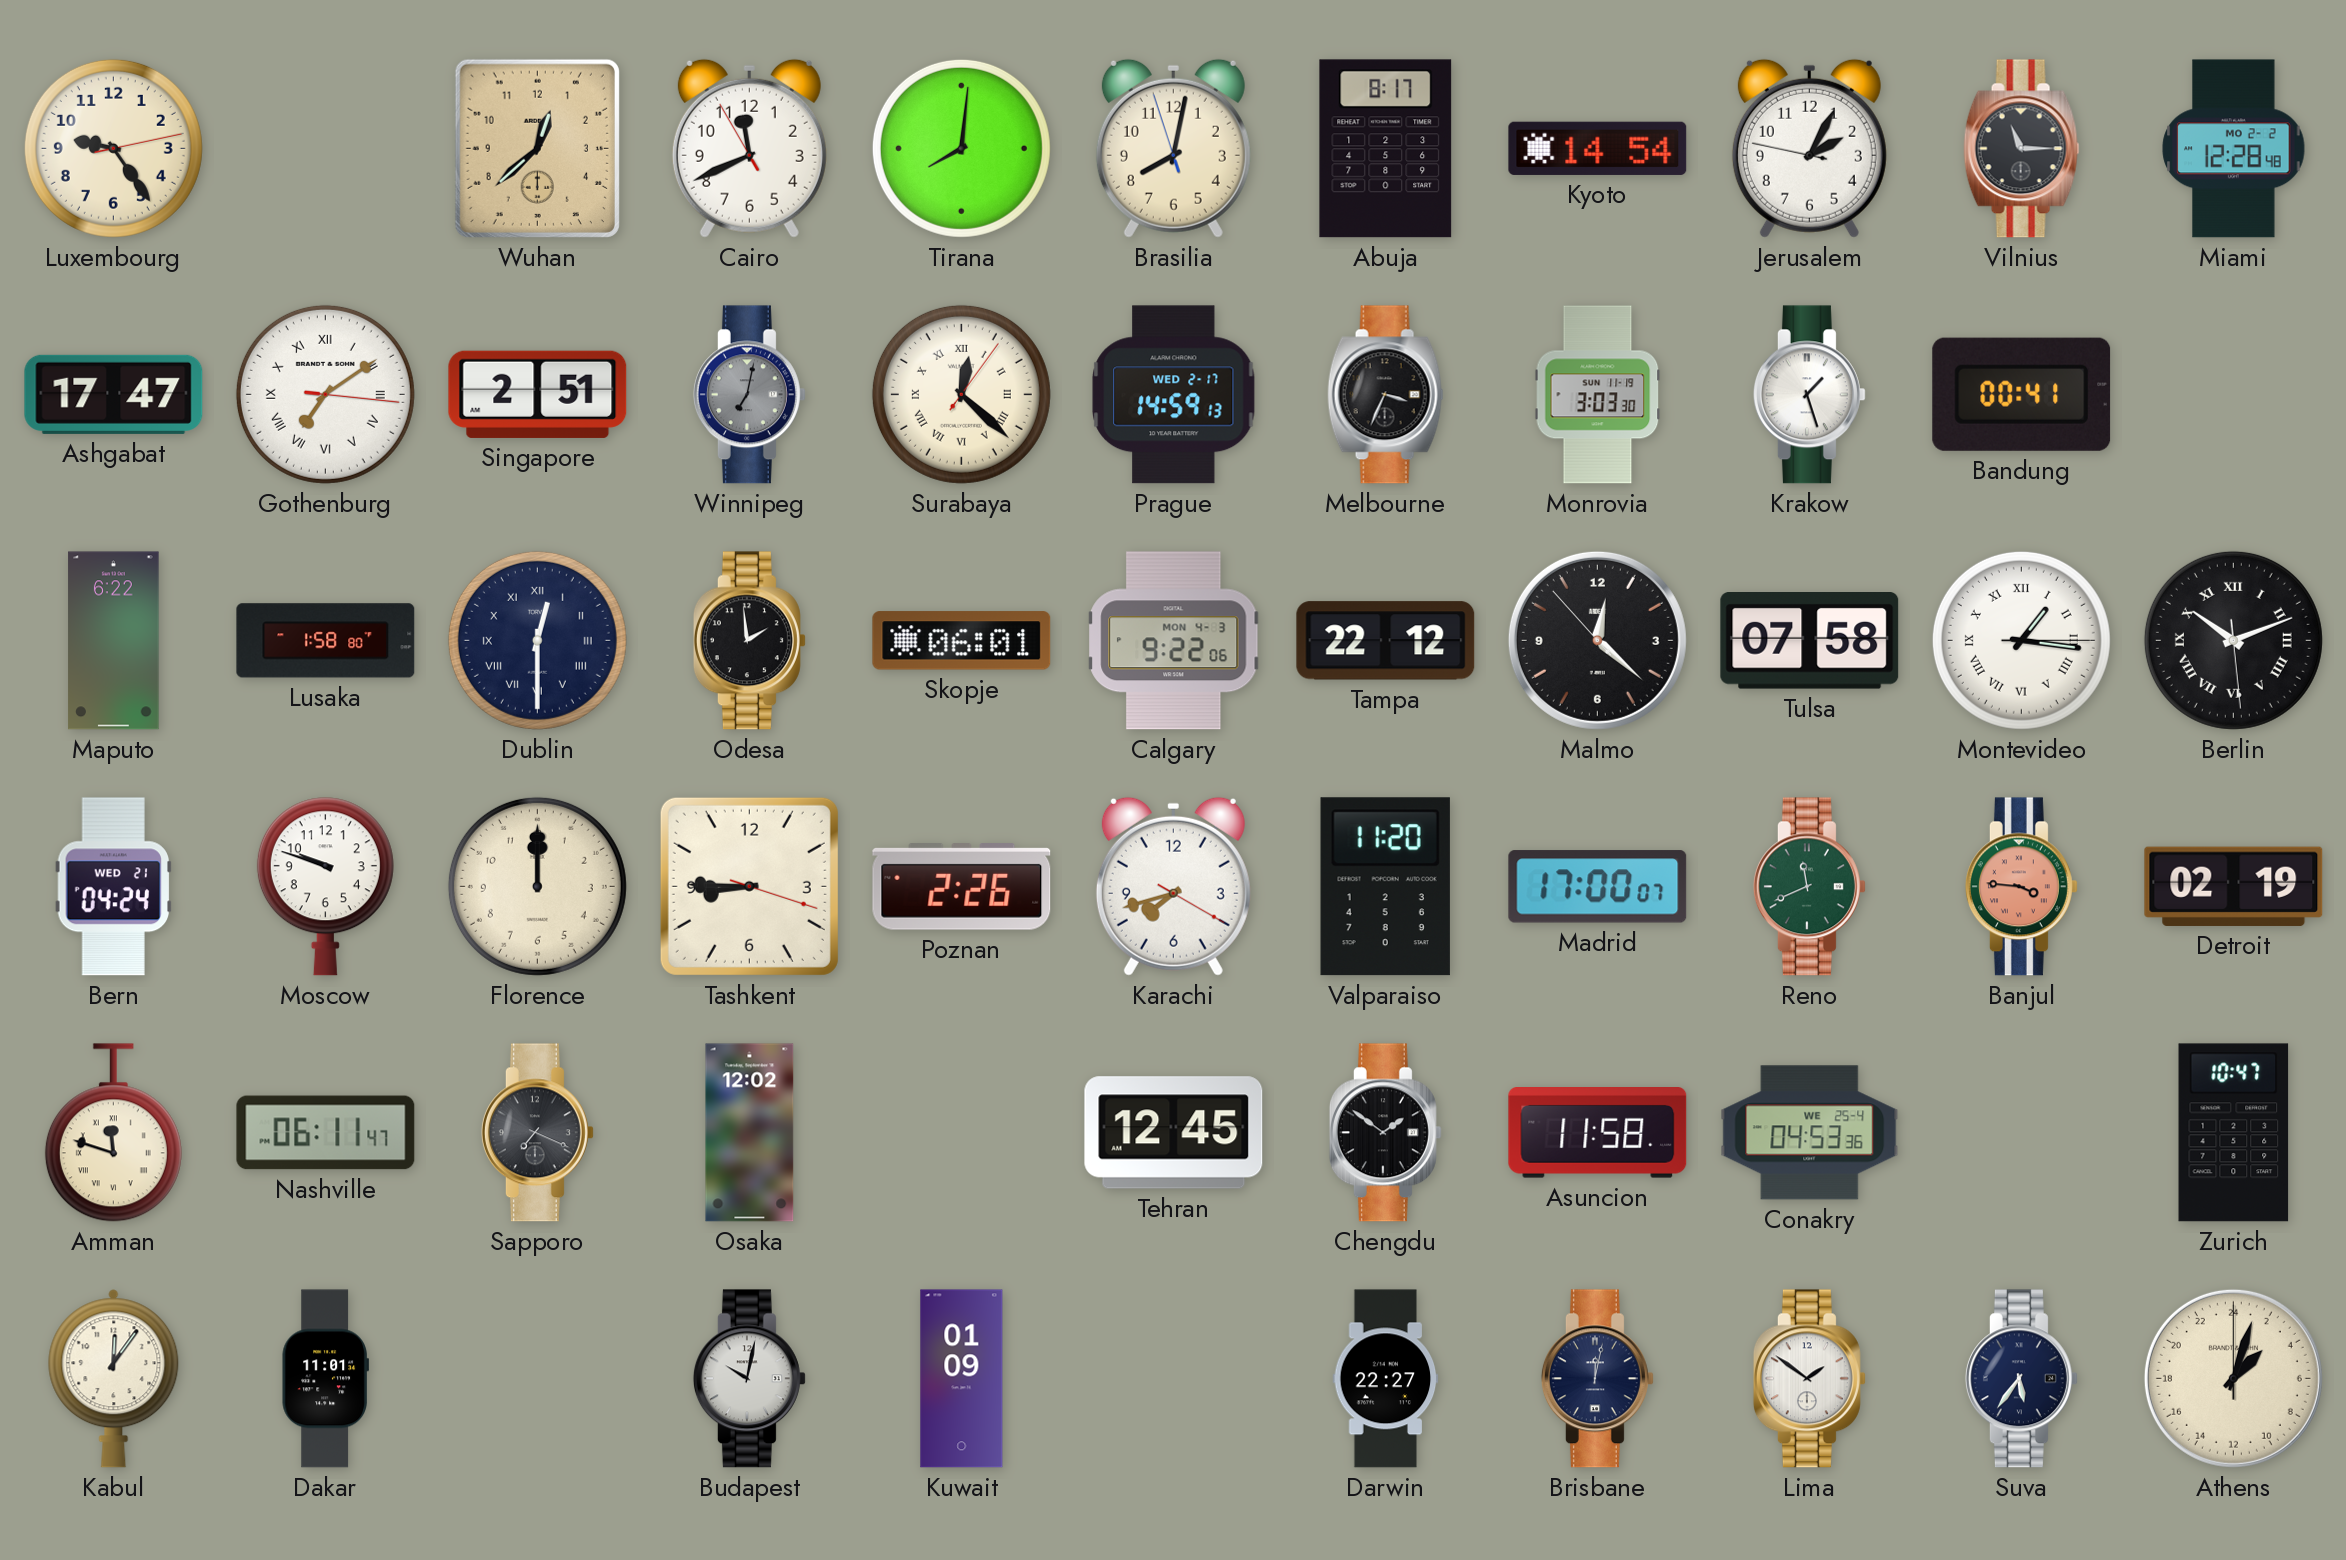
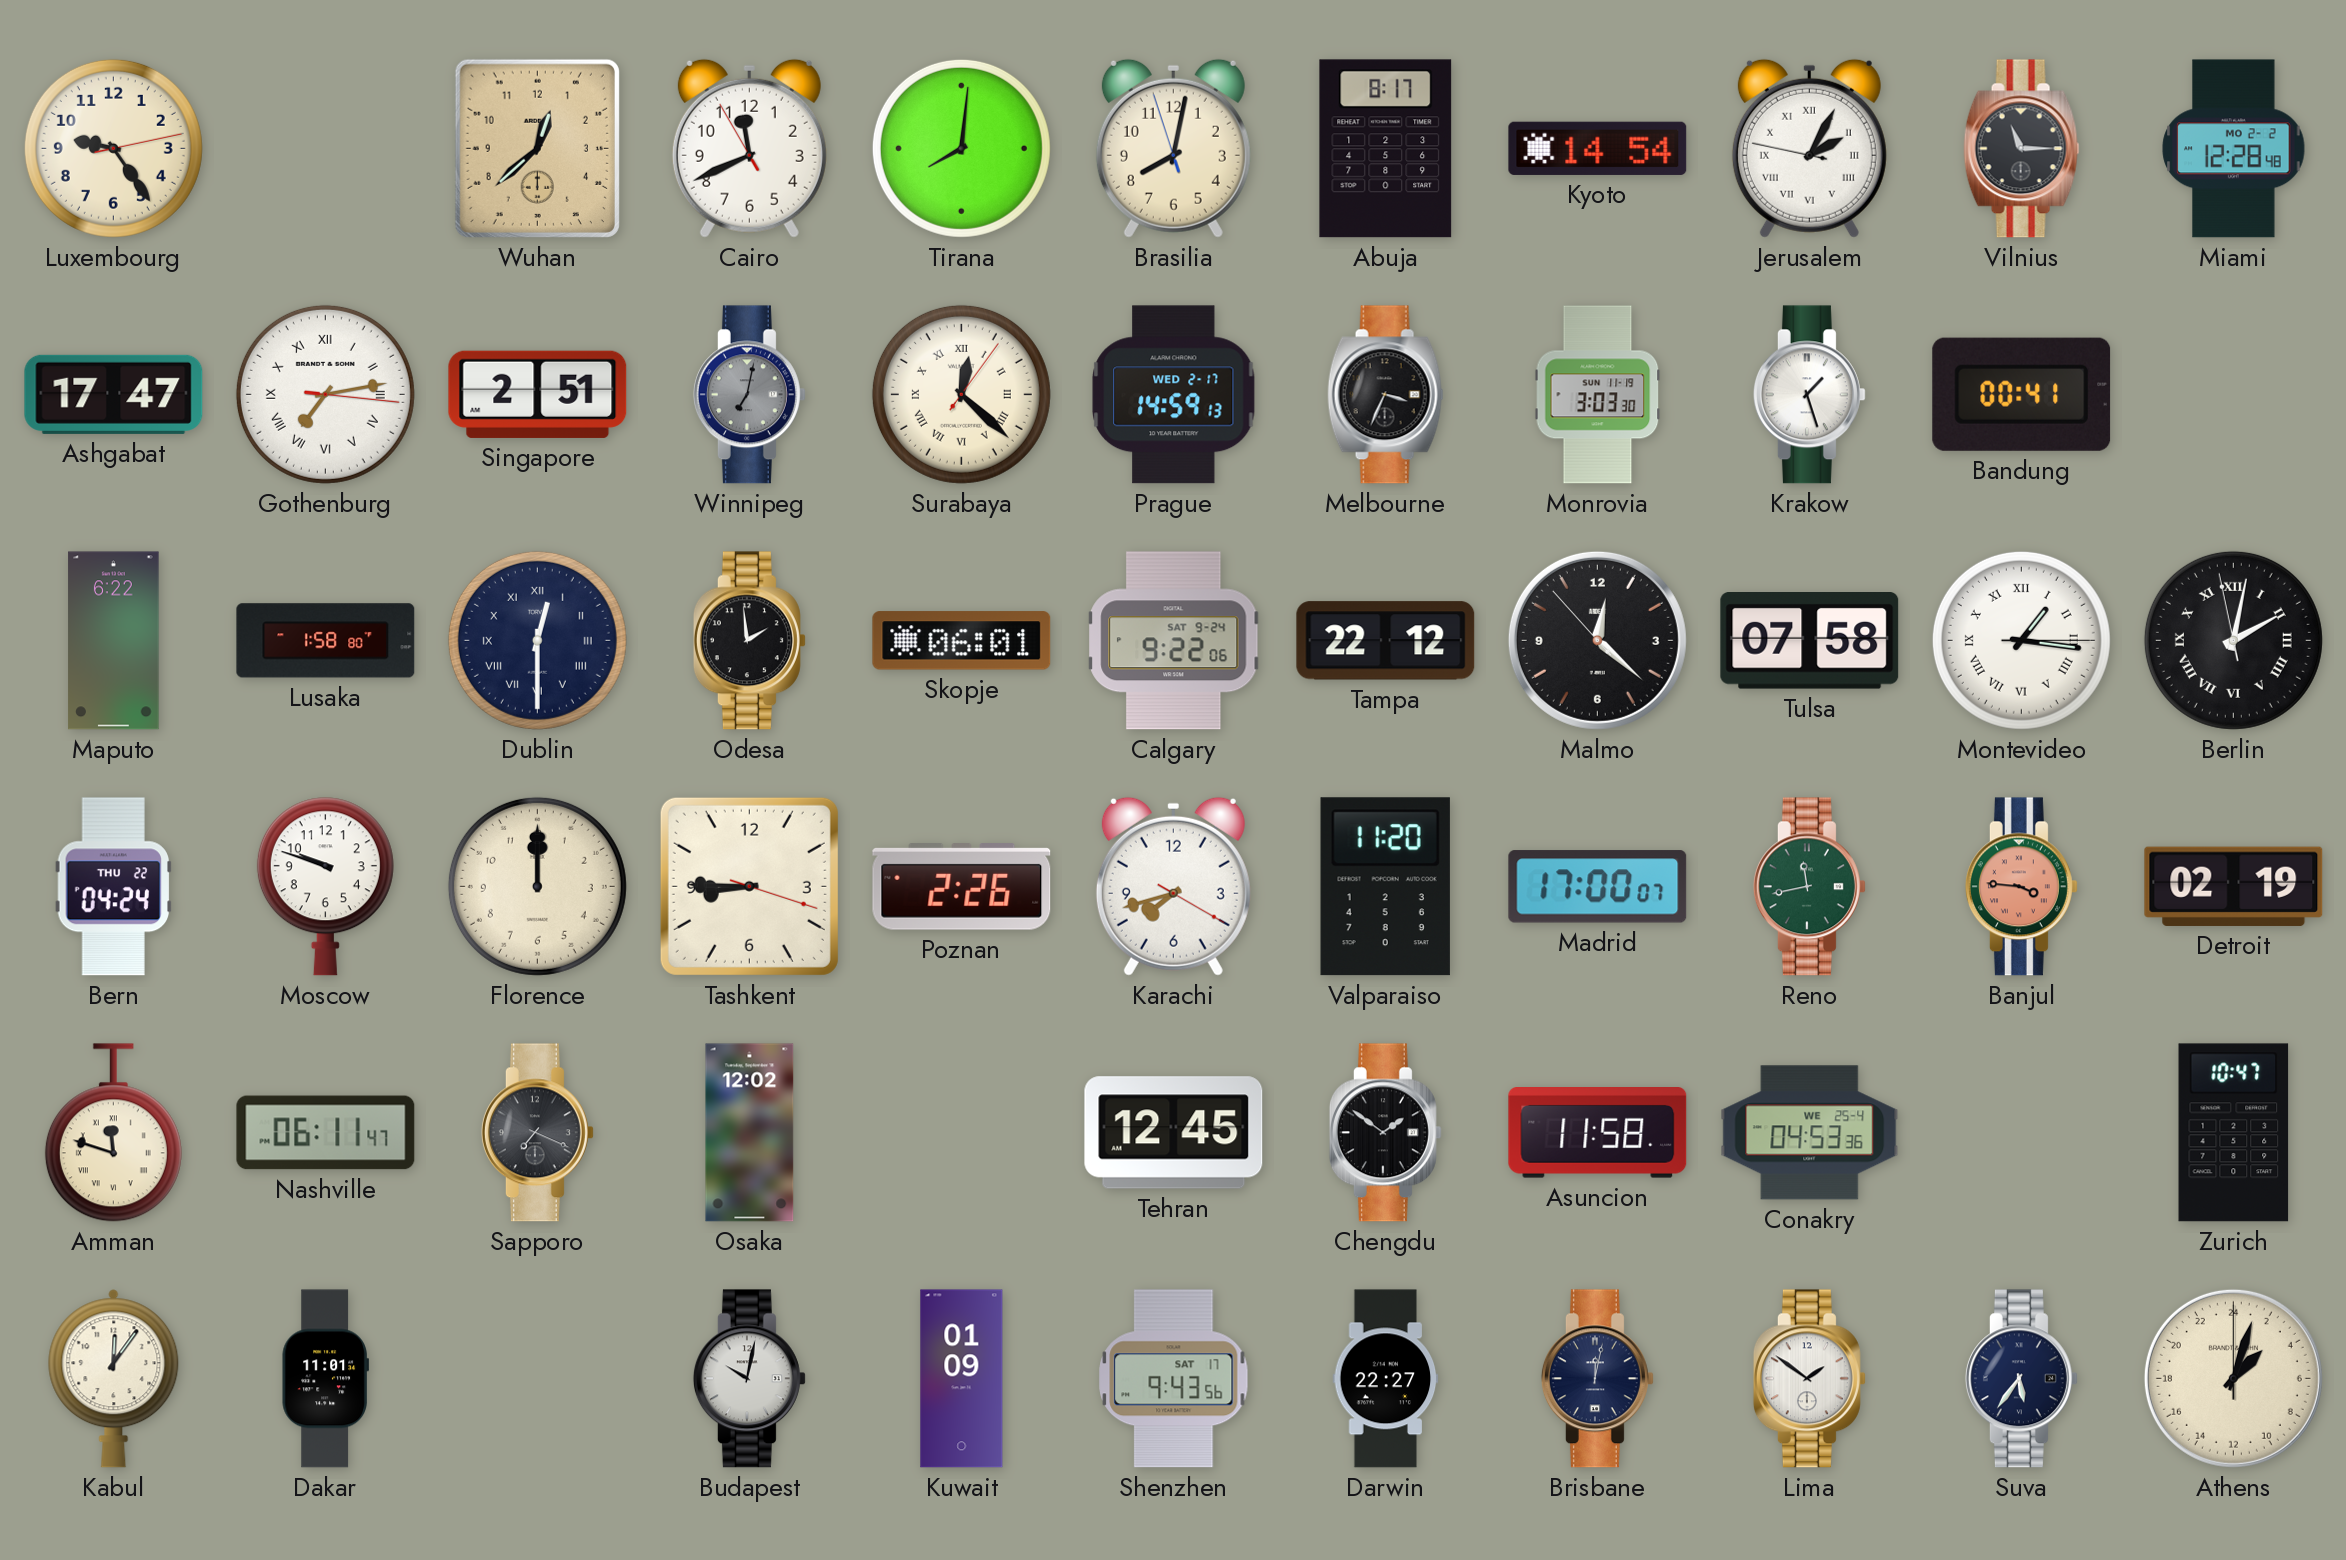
Jerusalem numerals: Arabic -> Roman
Gothenburg: 7:09 -> 7:13
Calgary date: MON 4-3 -> SAT 9-24
Berlin: 10:11 -> 2:01
Bern date: WED 21 -> THU 22
Reno: 11:41 -> 11:43
Shenzhen: none -> 9:43
